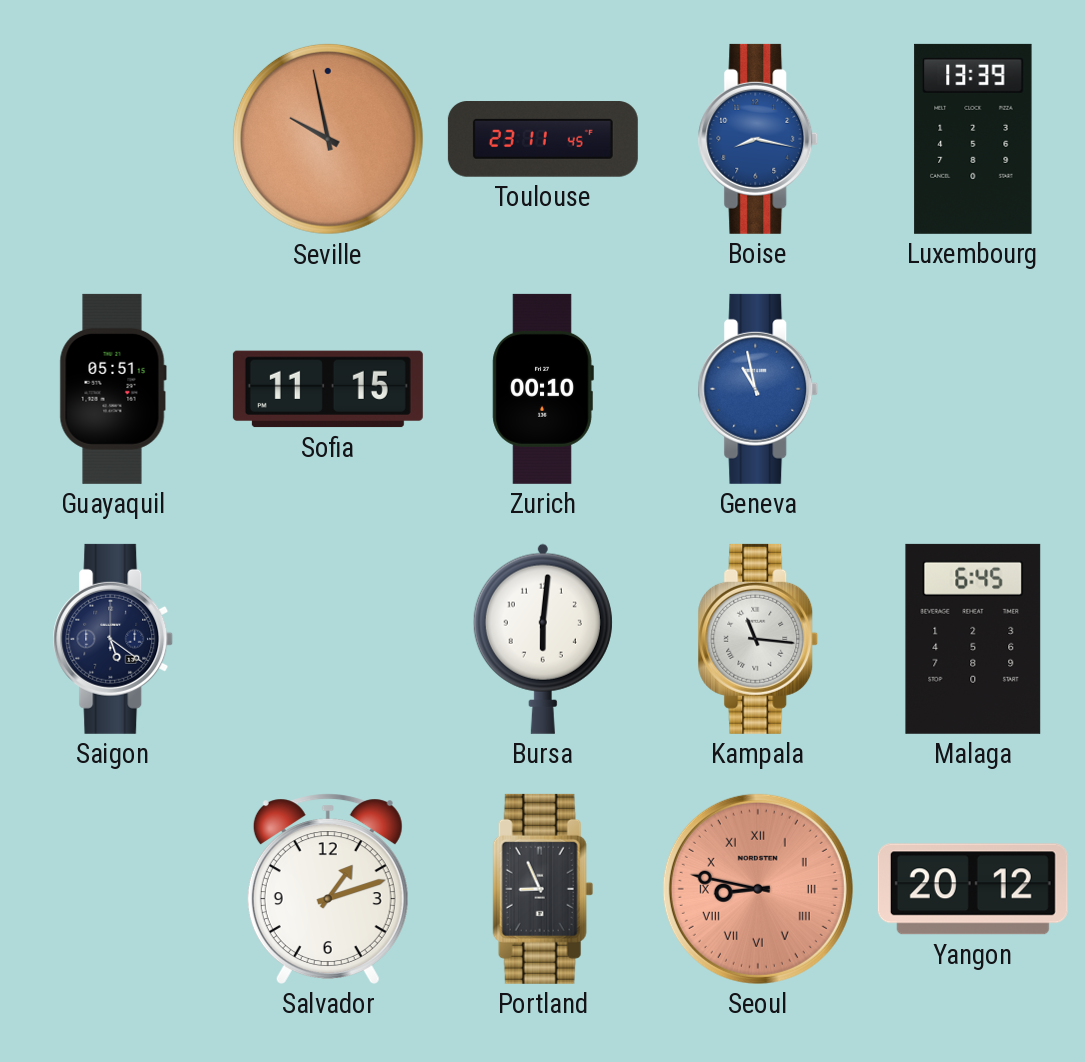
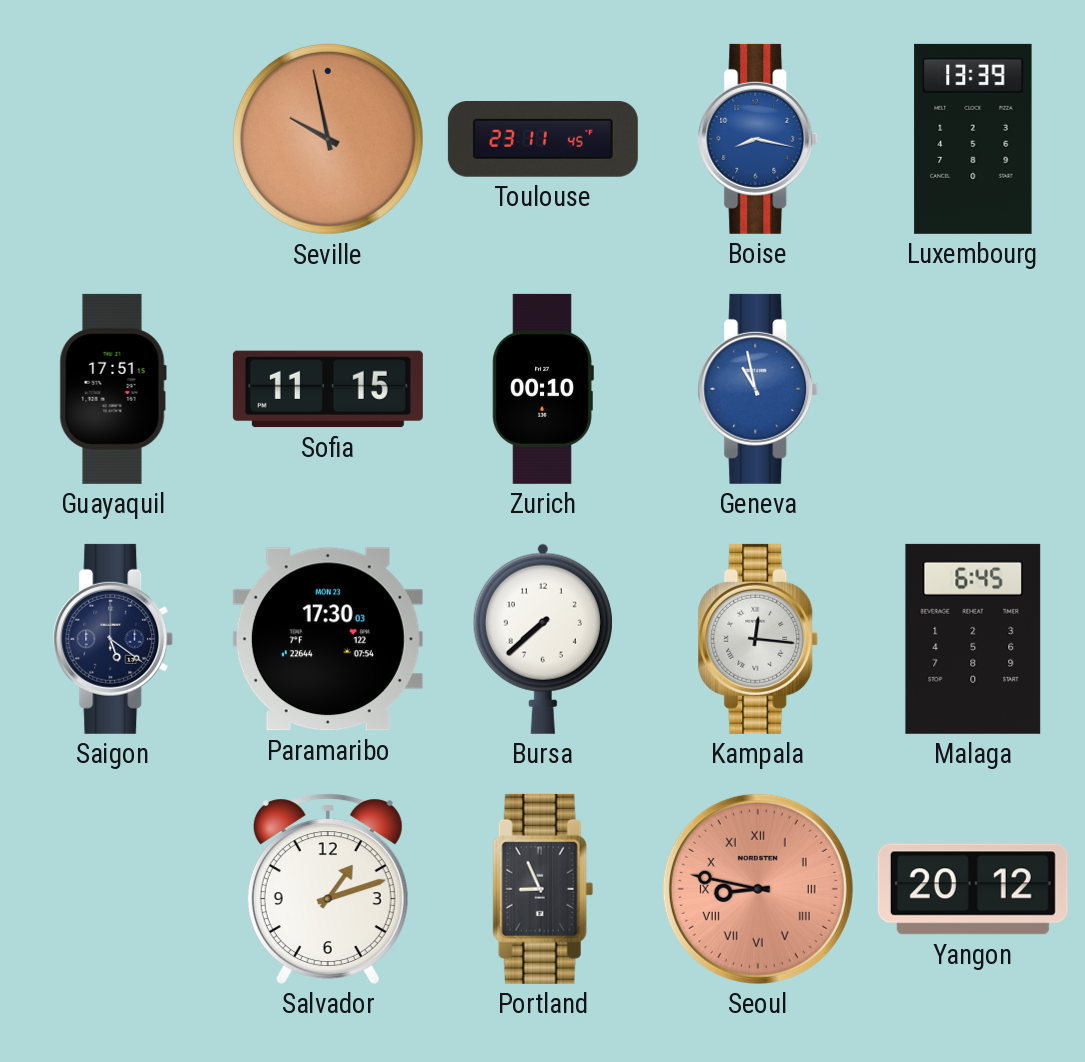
Guayaquil: 05:51 -> 17:51
Paramaribo: none -> 17:30
Bursa: 6:01 -> 7:38
Kampala: 11:16 -> 12:16
